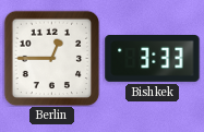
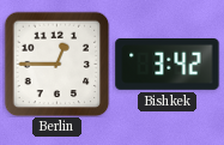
Bishkek: 3:33 -> 3:42
